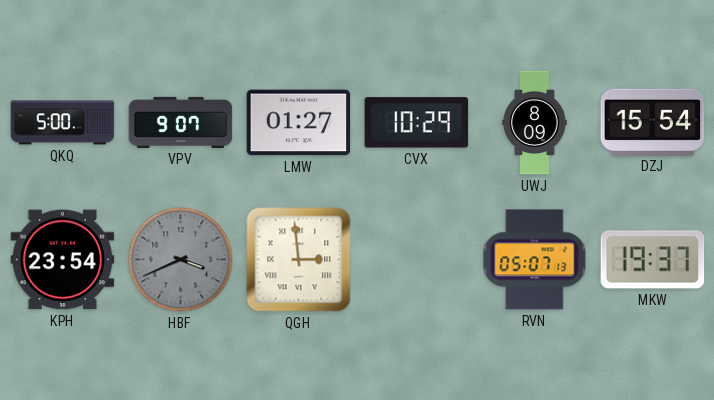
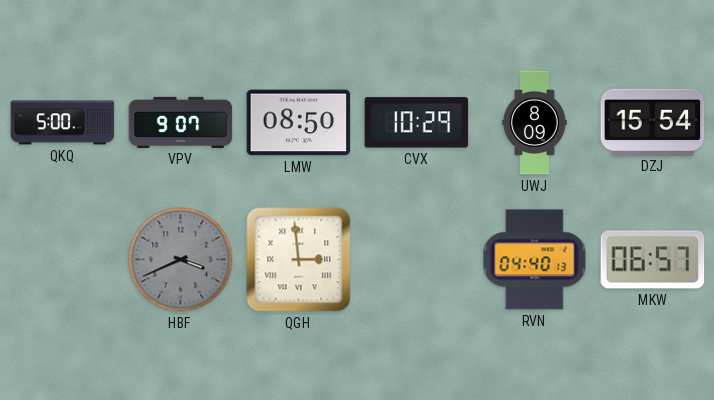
LMW: 01:27 -> 08:50
KPH: 23:54 -> none
RVN: 05:07 -> 04:40
MKW: 19:37 -> 06:57
